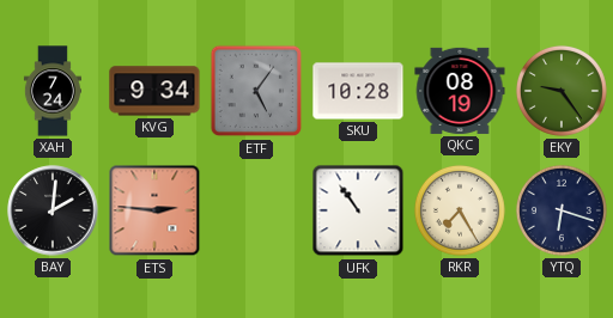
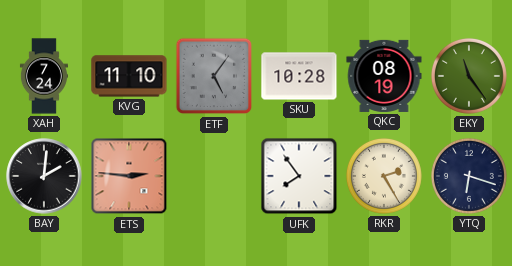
KVG: 9:34 -> 11:10
EKY: 9:24 -> 11:24
UFK: 10:54 -> 7:54
RKR: 7:25 -> 2:25
